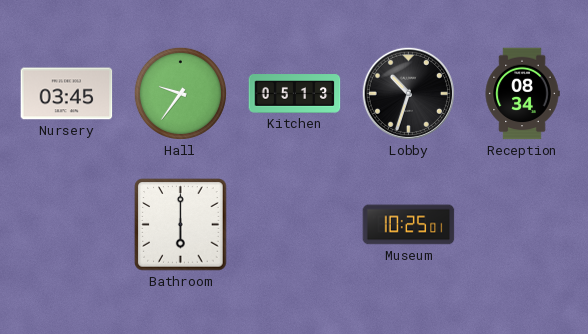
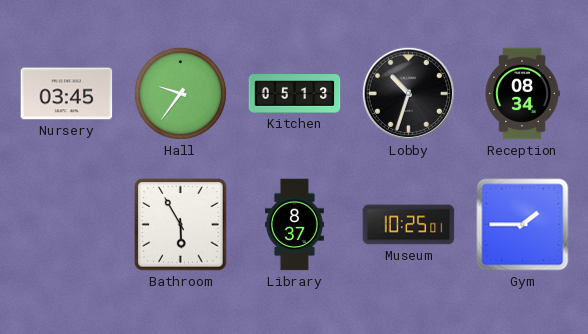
Bathroom: 6:00 -> 5:55
Library: none -> 8:37
Gym: none -> 1:45
